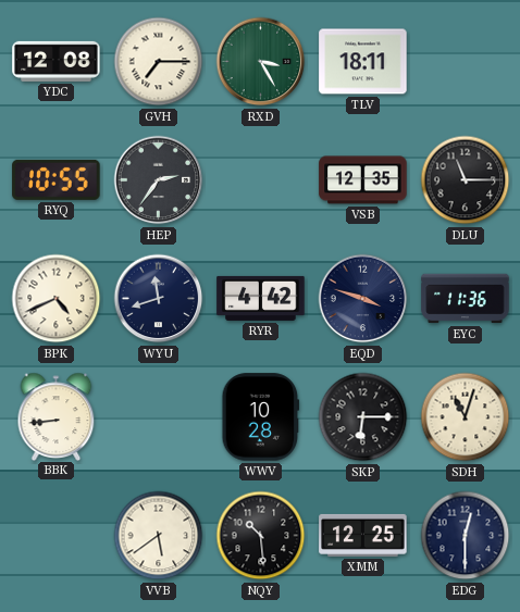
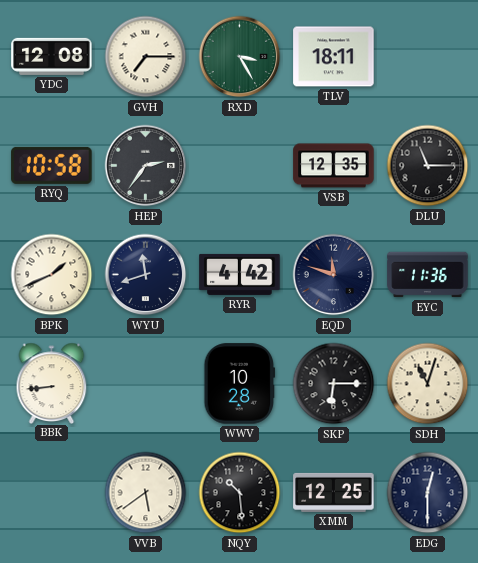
RYQ: 10:55 -> 10:58
BPK: 4:41 -> 1:41
EQD: 3:48 -> 11:48
